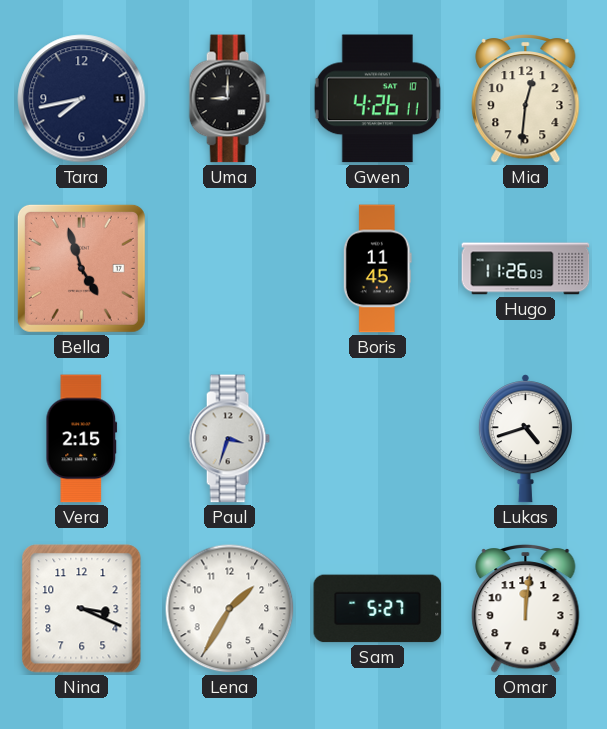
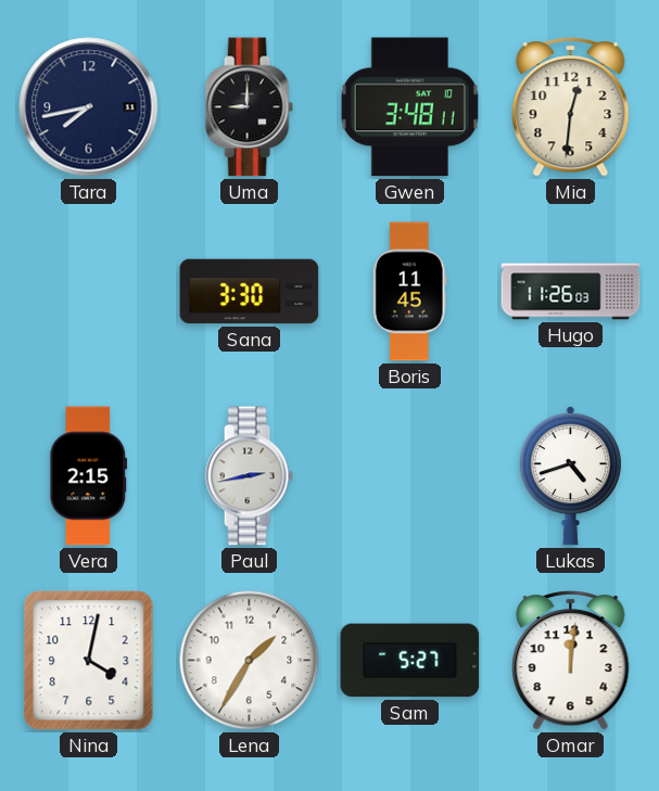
Gwen: 4:26 -> 3:48
Bella: 4:57 -> none
Sana: none -> 3:30
Paul: 3:33 -> 2:43
Nina: 3:19 -> 4:02
